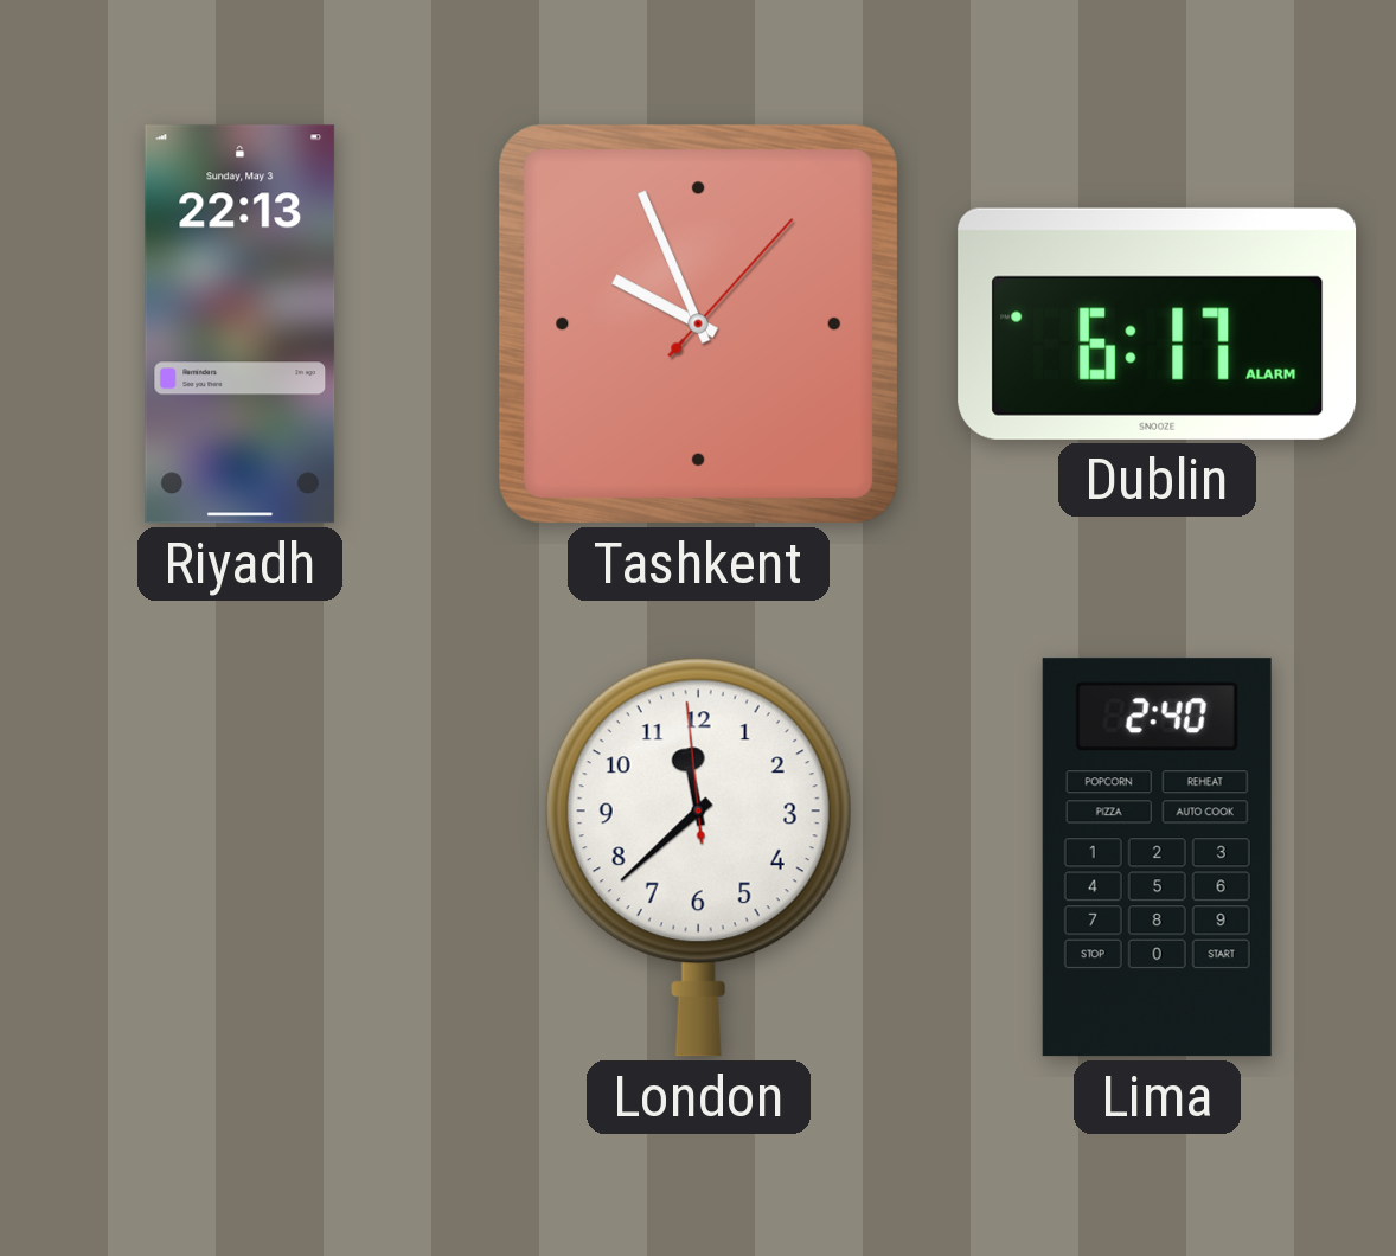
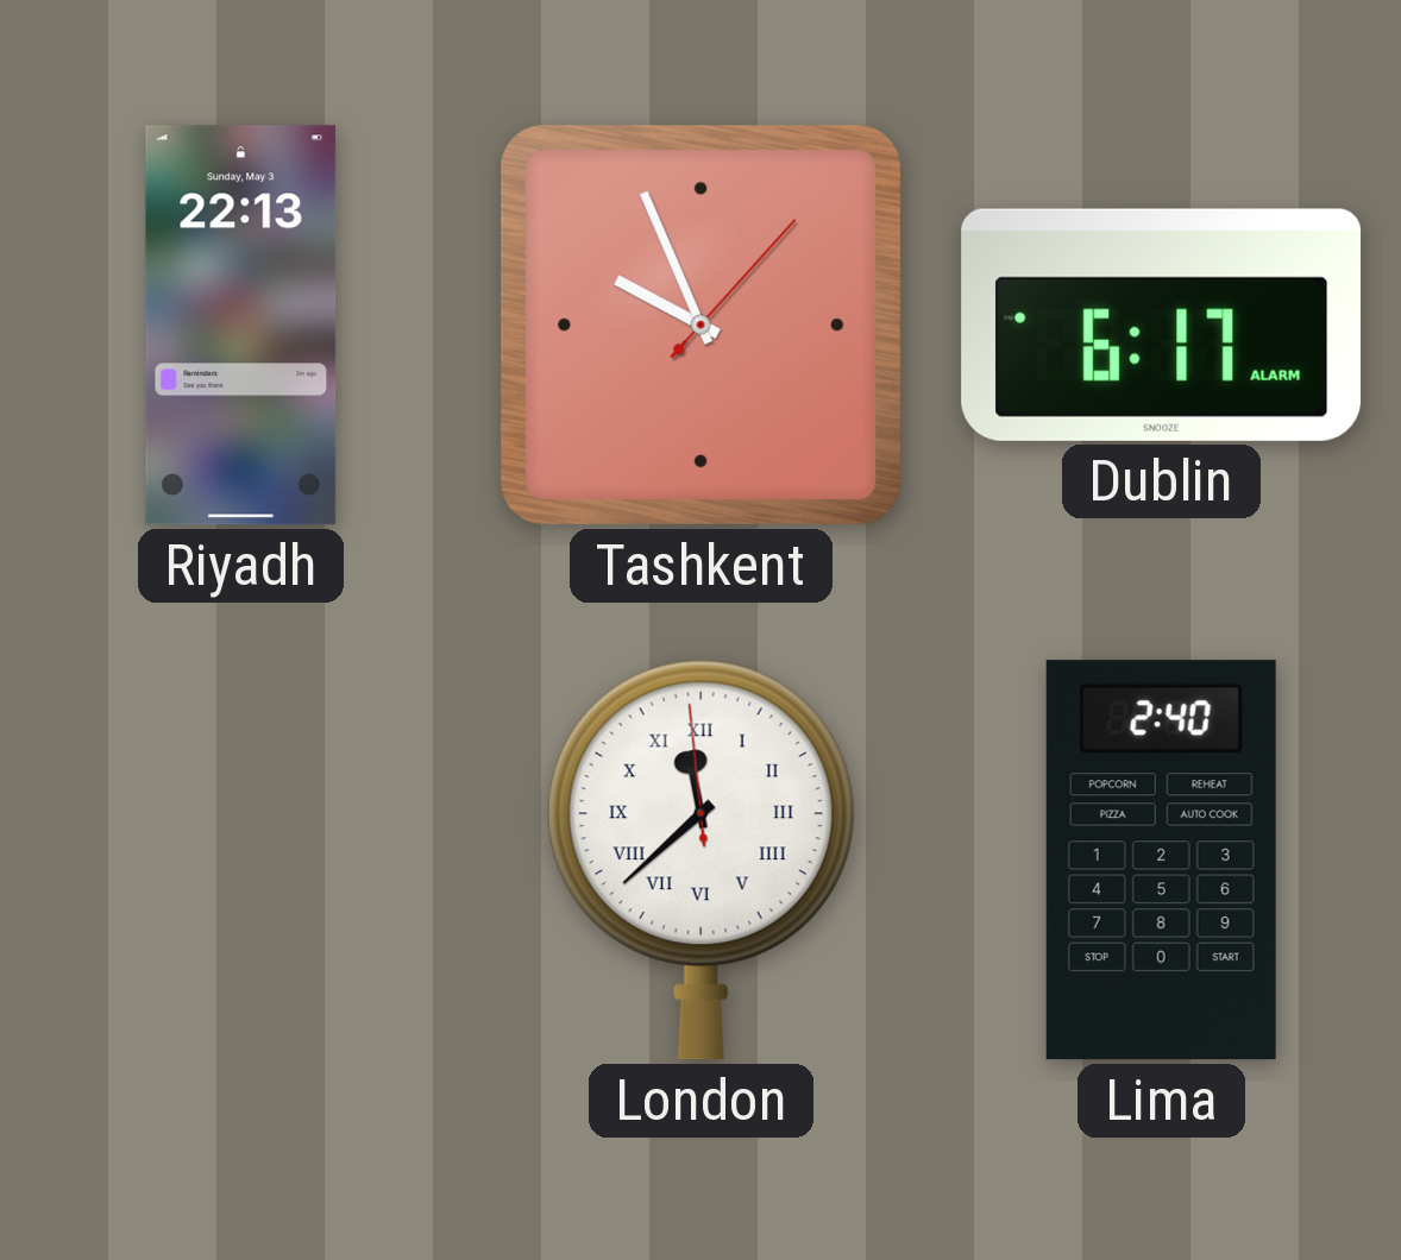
London numerals: Arabic -> Roman
